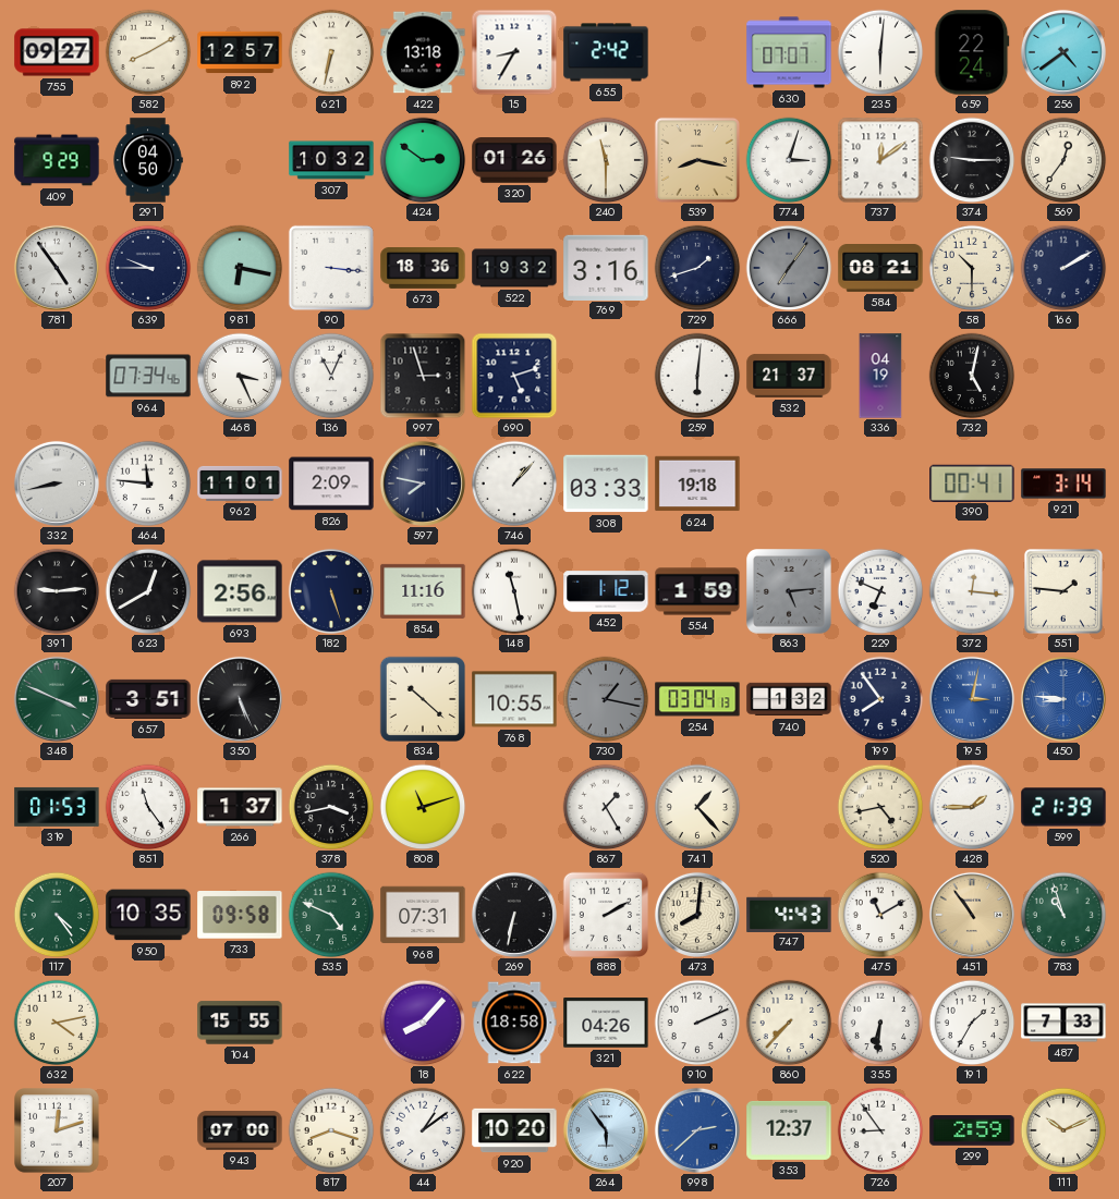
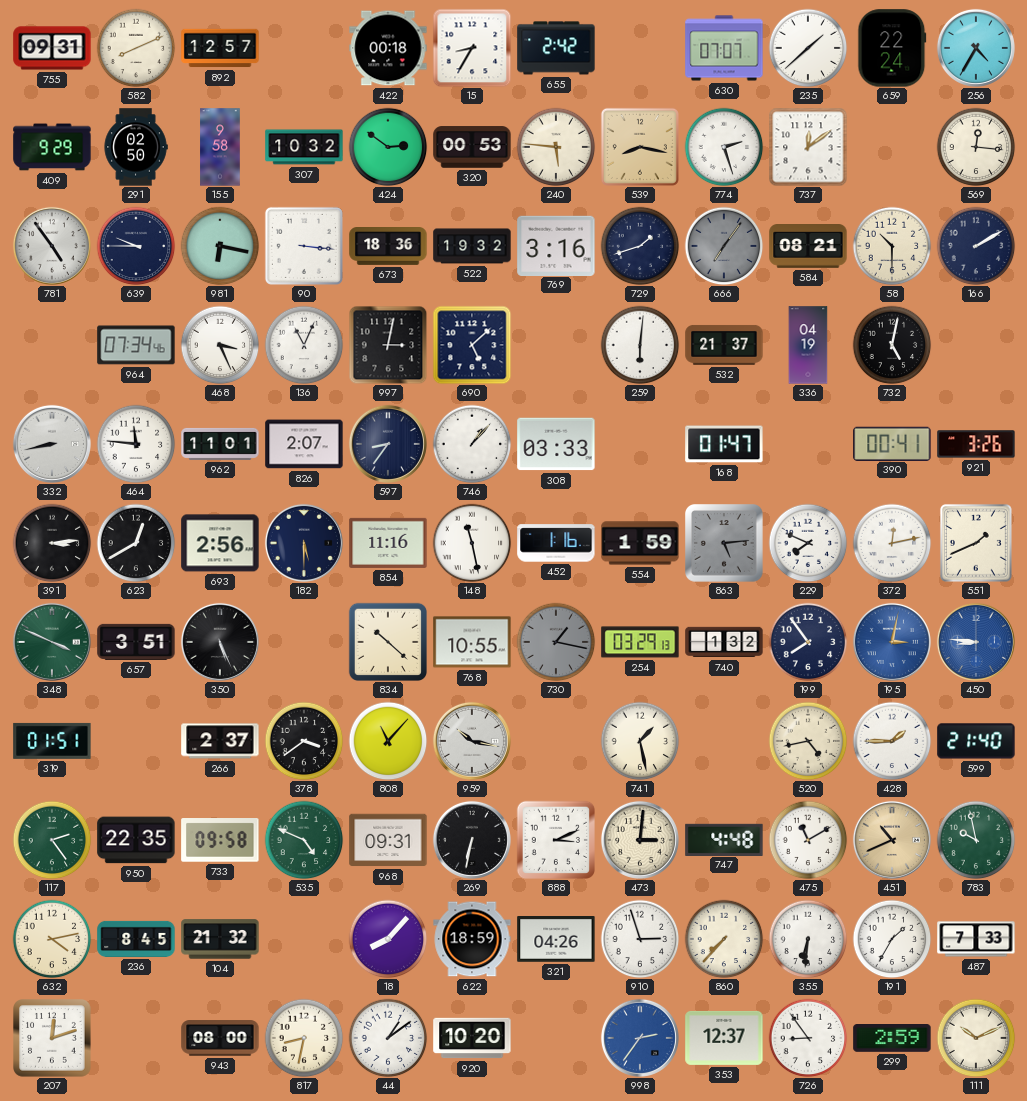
755: 09:27 -> 09:31
582: 8:10 -> 8:11
621: 6:32 -> none
422: 13:18 -> 00:18
235: 6:01 -> 1:38
256: 4:39 -> 4:35
291: 04:50 -> 02:50
155: none -> 9:58
320: 01:26 -> 00:53
240: 11:30 -> 5:46
774: 3:03 -> 2:27
374: 9:15 -> none
569: 12:36 -> 12:16
997: 2:57 -> 3:02
690: 5:12 -> 5:08
826: 2:09 -> 2:07
597: 7:47 -> 8:36
624: 19:18 -> none
168: none -> 01:47
921: 3:14 -> 3:26
391: 9:14 -> 3:14
182: 5:27 -> 5:30
452: 1:12 -> 1:16
229: 6:49 -> 7:49
372: 12:16 -> 12:13
551: 1:46 -> 1:41
254: 03:04 -> 03:29
319: 01:53 -> 01:51
851: 11:24 -> none
266: 1:37 -> 2:37
378: 3:43 -> 3:39
808: 11:12 -> 11:07
959: none -> 10:17
867: 1:25 -> none
741: 1:23 -> 1:28
599: 21:39 -> 21:40
117: 4:24 -> 2:24
950: 10:35 -> 22:35
968: 07:31 -> 09:31
888: 2:10 -> 3:11
473: 8:01 -> 3:01
747: 4:43 -> 4:48
451: 10:54 -> 10:41
783: 10:57 -> 9:58
236: none -> 8:45
104: 15:55 -> 21:32
622: 18:58 -> 18:59
910: 2:11 -> 2:57
943: 07:00 -> 08:00
817: 8:18 -> 8:32
264: 5:54 -> none
998: 2:38 -> 2:36
